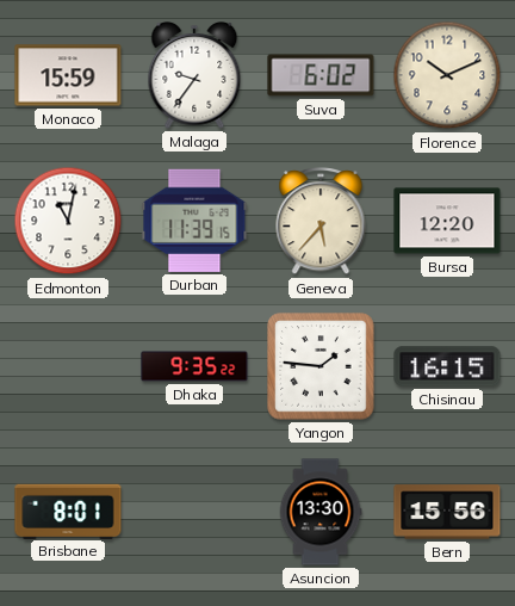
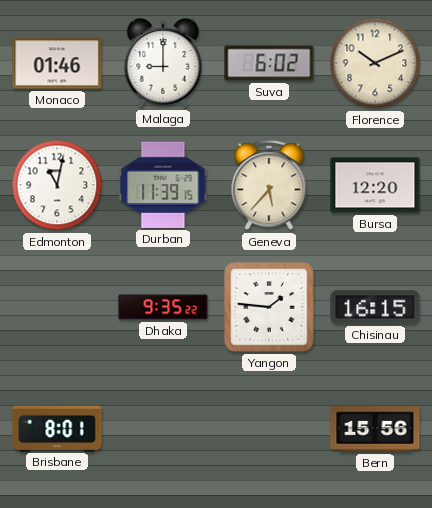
Monaco: 15:59 -> 01:46
Malaga: 9:36 -> 9:00
Asuncion: 13:30 -> none
